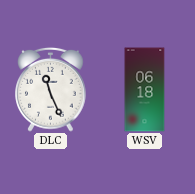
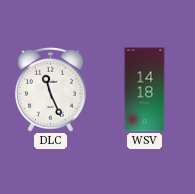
WSV: 06:18 -> 14:18
